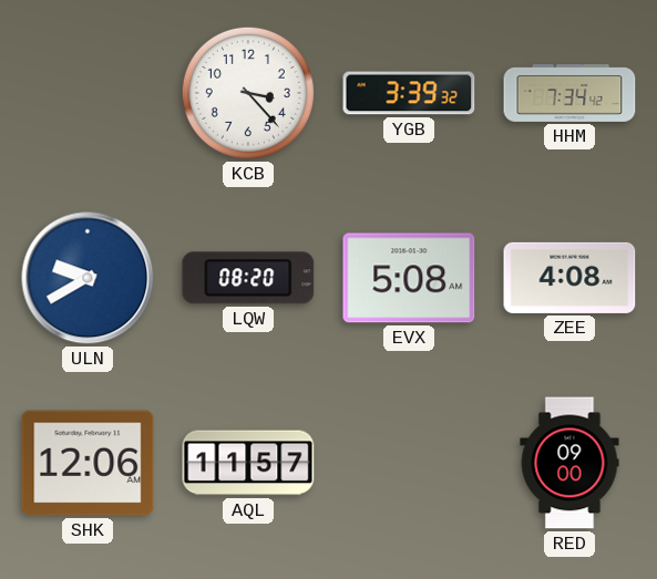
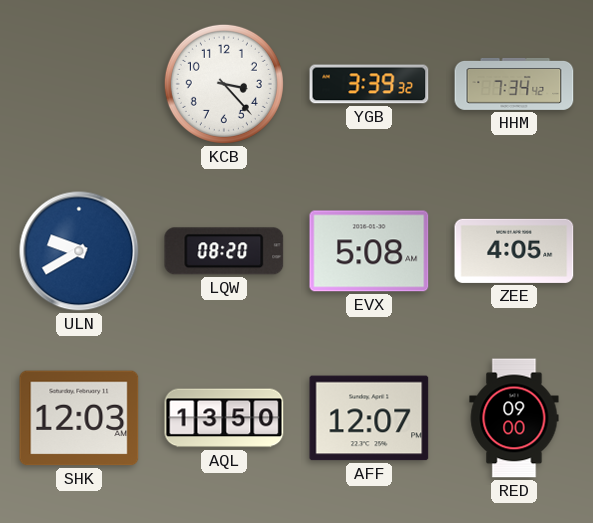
ZEE: 4:08 -> 4:05
SHK: 12:06 -> 12:03
AQL: 11:57 -> 13:50
AFF: none -> 12:07
